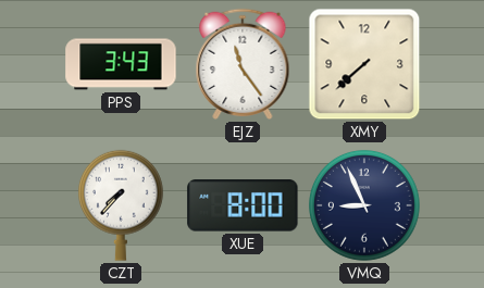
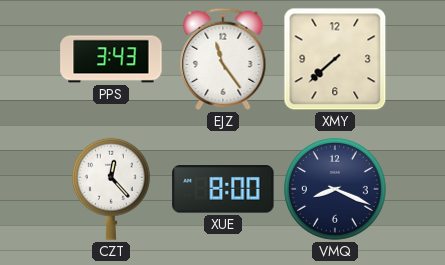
CZT: 7:37 -> 12:23
VMQ: 8:56 -> 8:19
